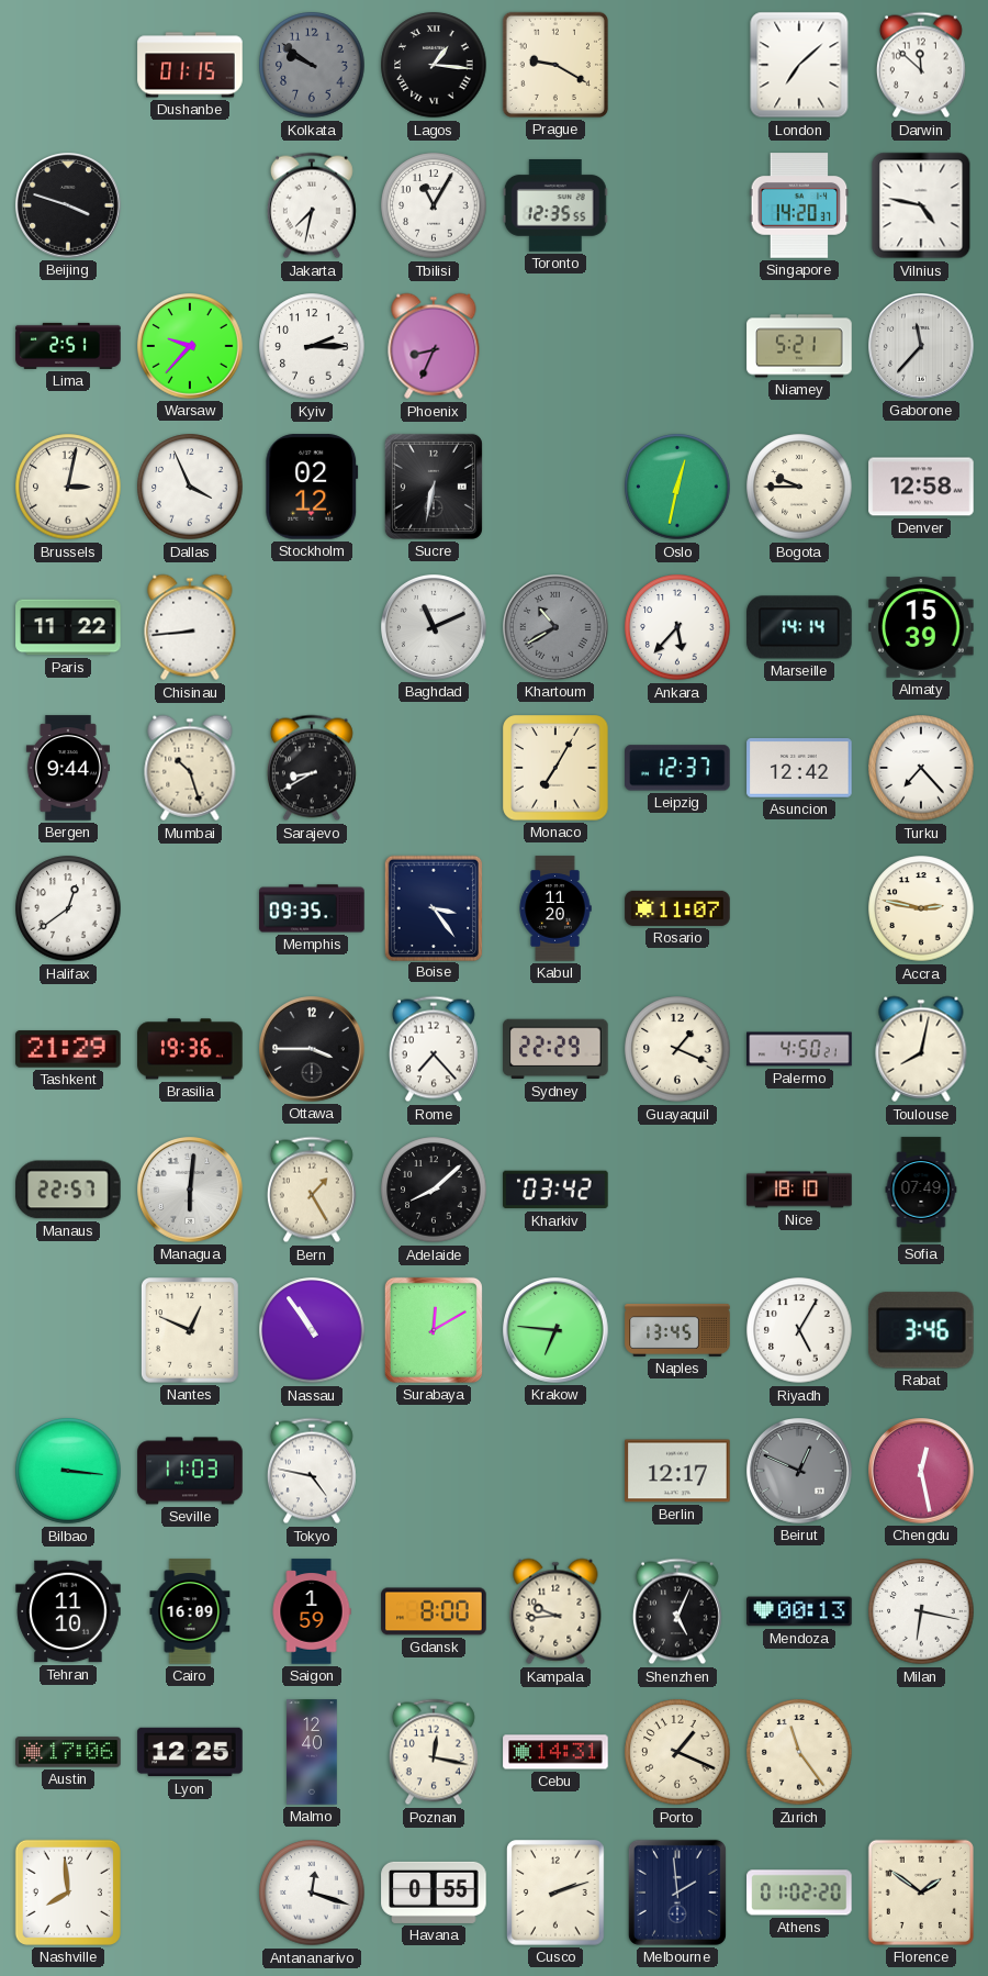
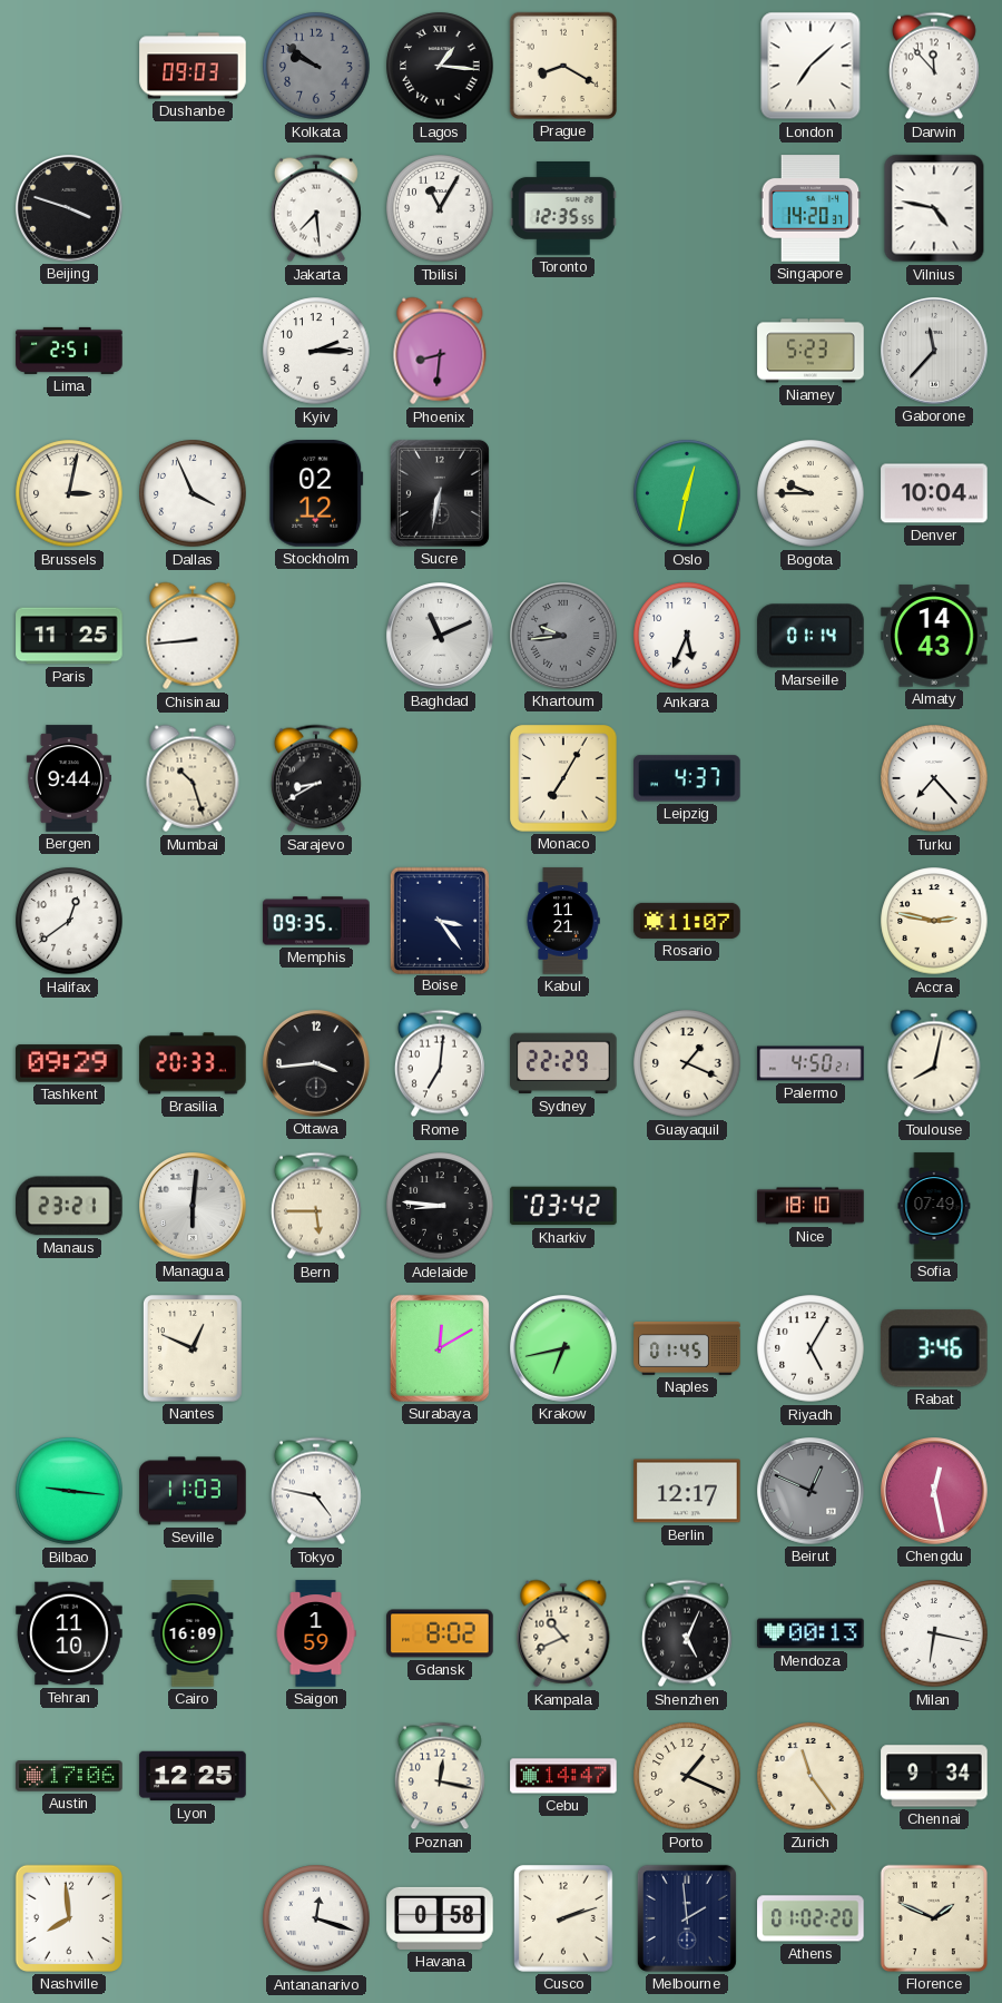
Dushanbe: 01:15 -> 09:03
Prague: 9:20 -> 8:20
Darwin: 11:52 -> 11:53
Jakarta: 7:32 -> 7:29
Warsaw: 9:37 -> none
Phoenix: 8:34 -> 8:31
Niamey: 5:21 -> 5:23
Denver: 12:58 -> 10:04
Paris: 11:22 -> 11:25
Khartoum: 10:40 -> 9:44
Ankara: 5:37 -> 5:34
Marseille: 14:14 -> 01:14
Almaty: 15:39 -> 14:43
Leipzig: 12:37 -> 4:37
Asuncion: 12:42 -> none
Kabul: 11:20 -> 11:21
Tashkent: 21:29 -> 09:29
Brasilia: 19:36 -> 20:33
Ottawa: 3:45 -> 3:44
Rome: 7:23 -> 7:01
Manaus: 22:57 -> 23:21
Bern: 1:25 -> 5:45
Adelaide: 8:08 -> 8:46
Nassau: 10:54 -> none
Krakow: 6:46 -> 6:43
Naples: 13:45 -> 01:45
Bilbao: 3:16 -> 9:16
Gdansk: 8:00 -> 8:02
Kampala: 9:44 -> 10:41
Malmo: 12:40 -> none
Cebu: 14:31 -> 14:47
Chennai: none -> 9:34
Havana: 0:55 -> 0:58
Florence: 1:51 -> 1:49
